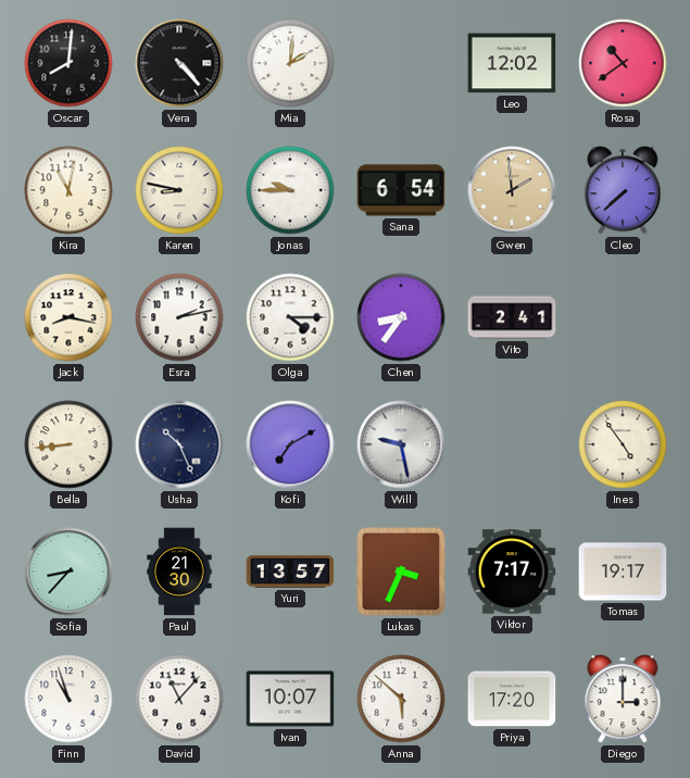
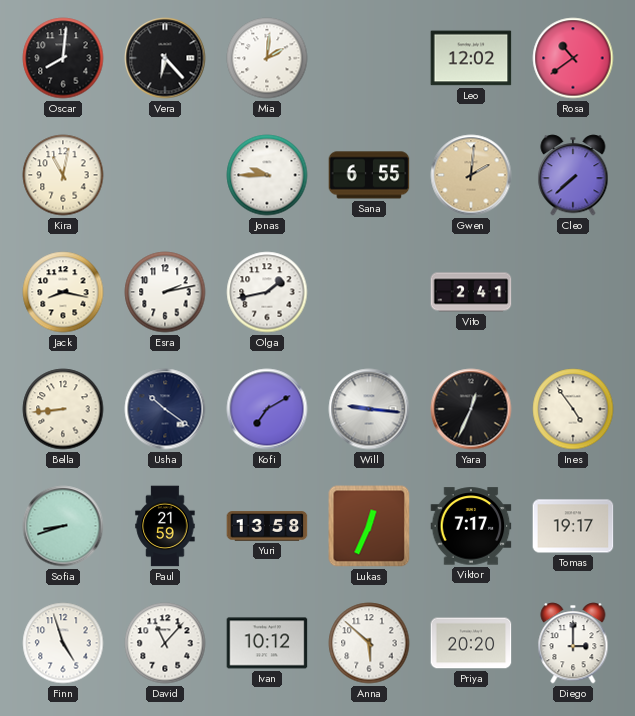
Vera: 4:23 -> 6:23
Karen: 8:47 -> none
Sana: 6:54 -> 6:55
Gwen: 1:59 -> 2:01
Olga: 4:15 -> 1:43
Chen: 8:36 -> none
Usha: 10:26 -> 10:21
Will: 9:28 -> 9:16
Yara: none -> 12:34
Sofia: 8:37 -> 8:42
Paul: 21:30 -> 21:59
Yuri: 13:57 -> 13:58
Lukas: 3:34 -> 12:34
Finn: 10:57 -> 4:57
Ivan: 10:07 -> 10:12
Priya: 17:20 -> 20:20
